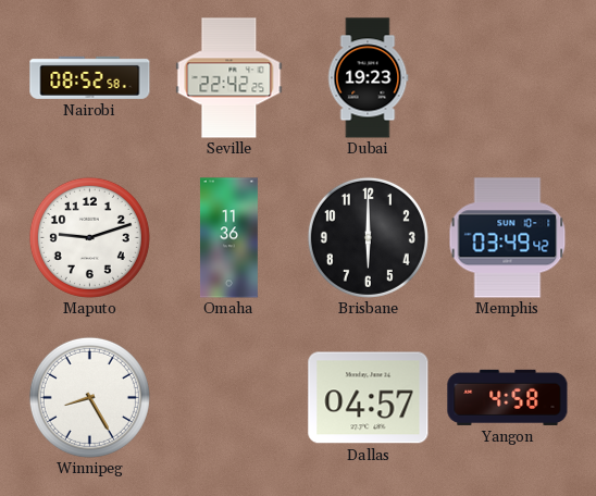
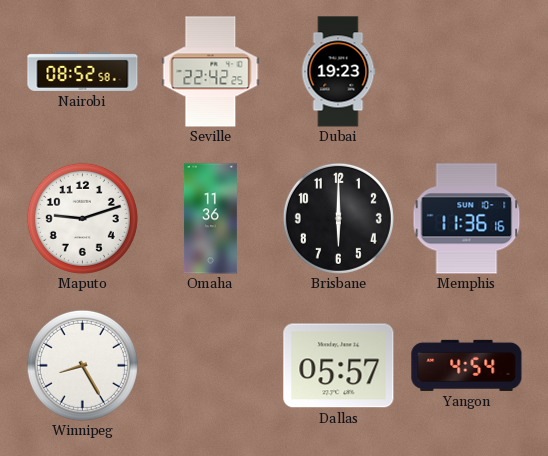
Memphis: 03:49 -> 11:36
Dallas: 04:57 -> 05:57
Yangon: 4:58 -> 4:54
